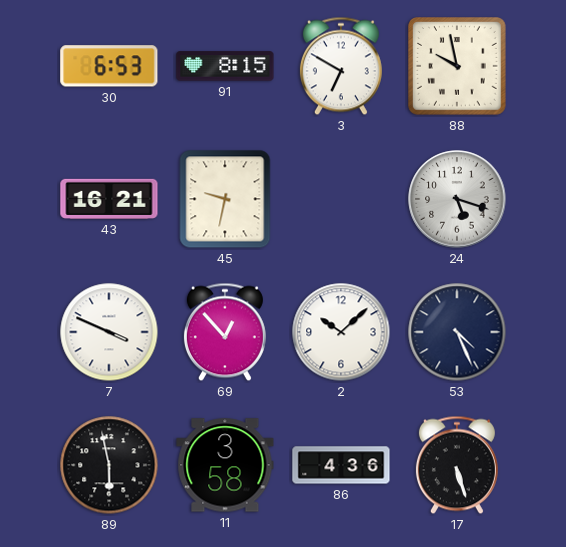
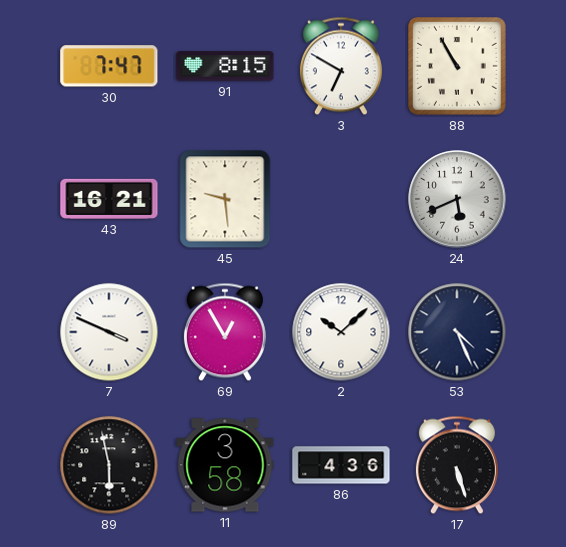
30: 6:53 -> 7:47
88: 9:58 -> 10:55
45: 9:32 -> 9:29
24: 5:18 -> 5:41
69: 12:53 -> 12:55
